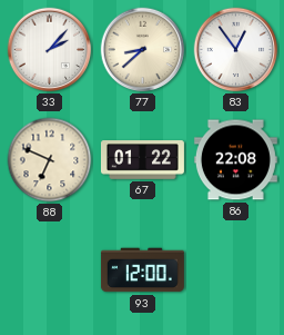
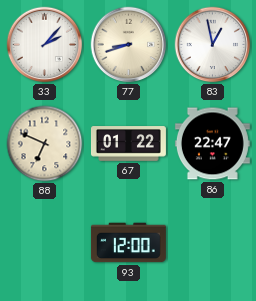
77: 8:38 -> 8:42
83: 12:54 -> 12:58
86: 22:08 -> 22:47
